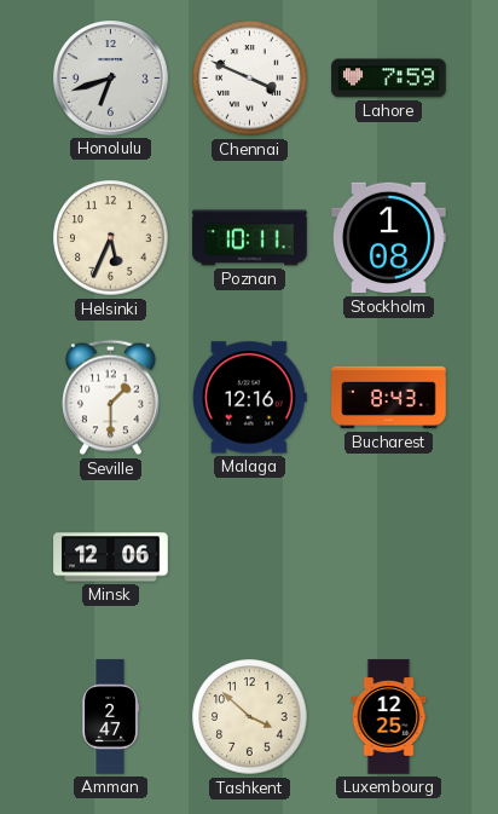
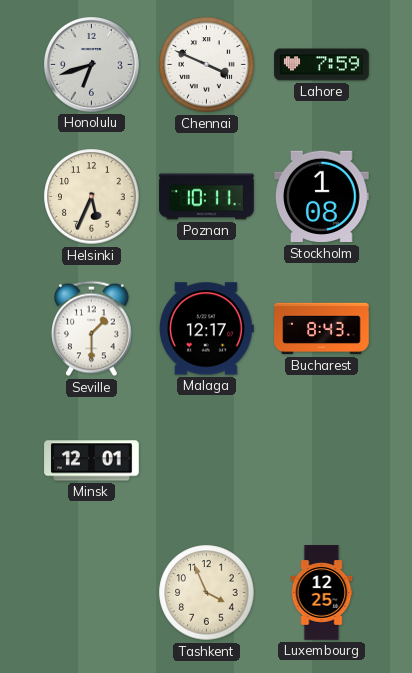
Malaga: 12:16 -> 12:17
Minsk: 12:06 -> 12:01
Amman: 2:47 -> none
Tashkent: 3:52 -> 3:56
